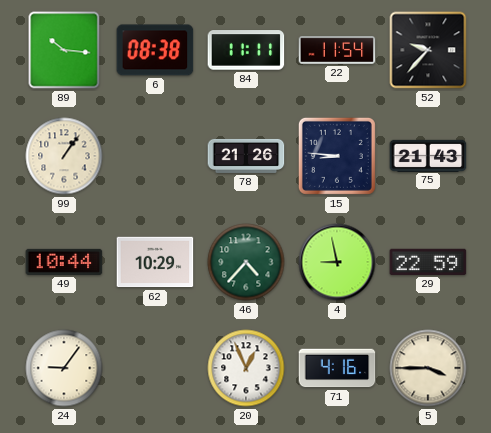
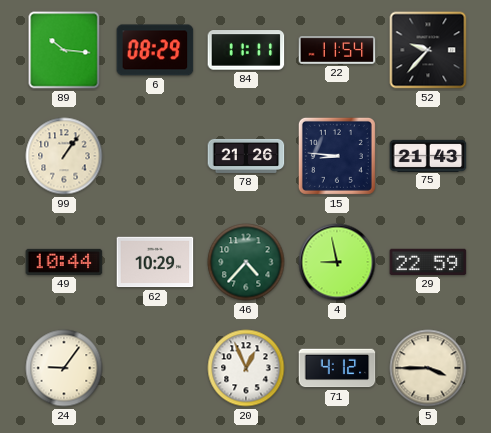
6: 08:38 -> 08:29
71: 4:16 -> 4:12
